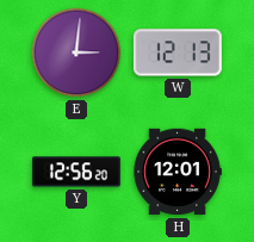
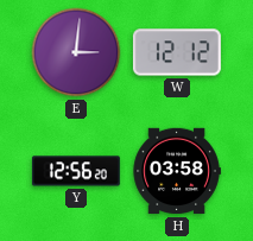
W: 12:13 -> 12:12
H: 12:01 -> 03:58
